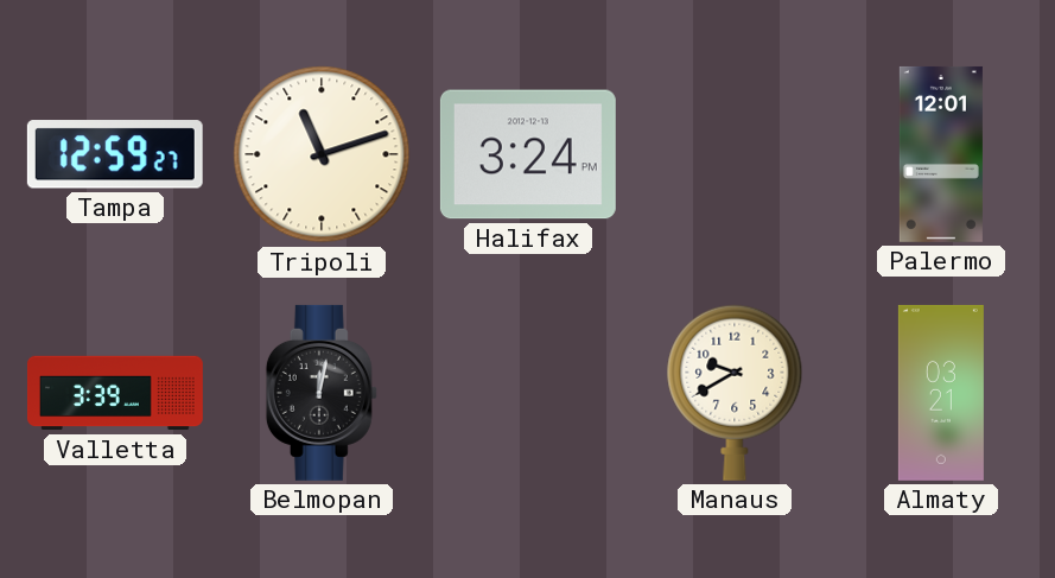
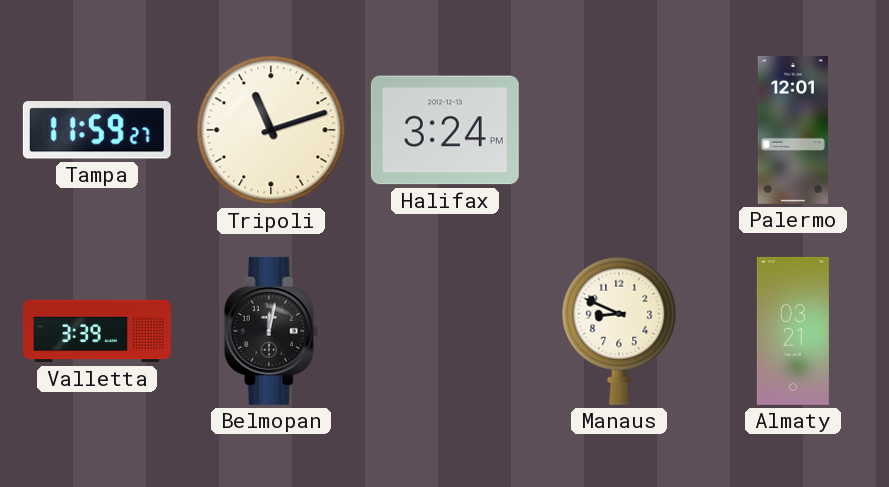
Tampa: 12:59 -> 11:59
Manaus: 9:40 -> 8:49
